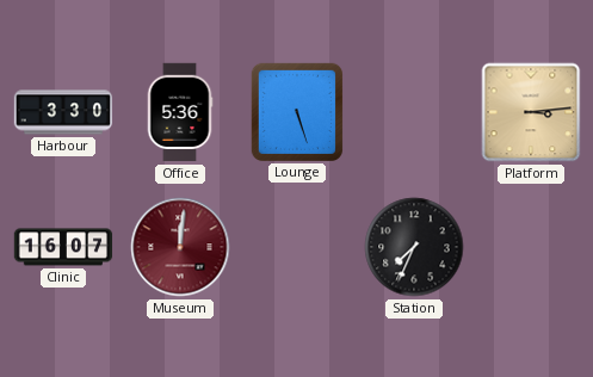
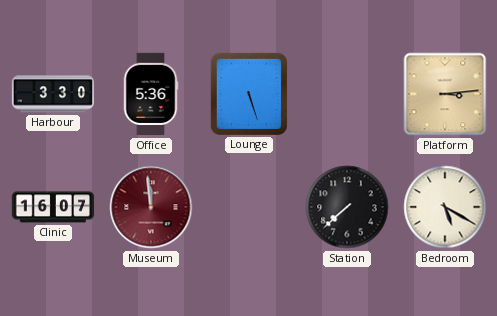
Museum: 12:01 -> 11:59
Station: 7:34 -> 7:38
Bedroom: none -> 5:20
